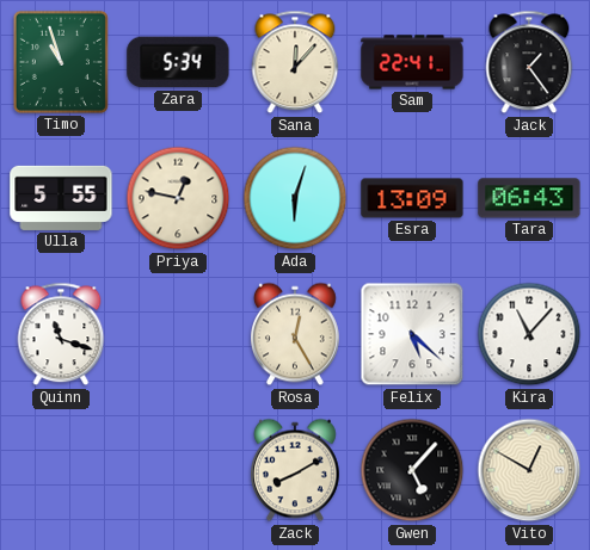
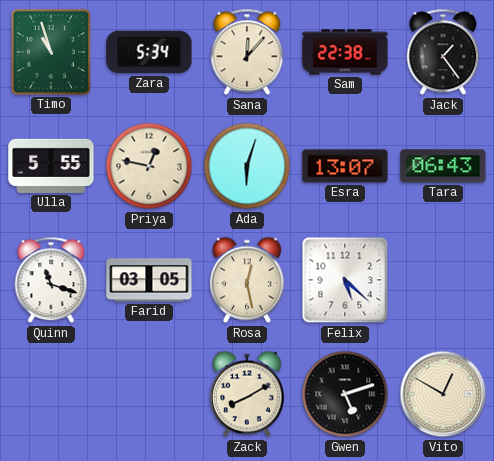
Sam: 22:41 -> 22:38
Esra: 13:09 -> 13:07
Farid: none -> 03:05
Rosa: 12:25 -> 12:28
Kira: 11:07 -> none
Gwen: 5:07 -> 5:12
